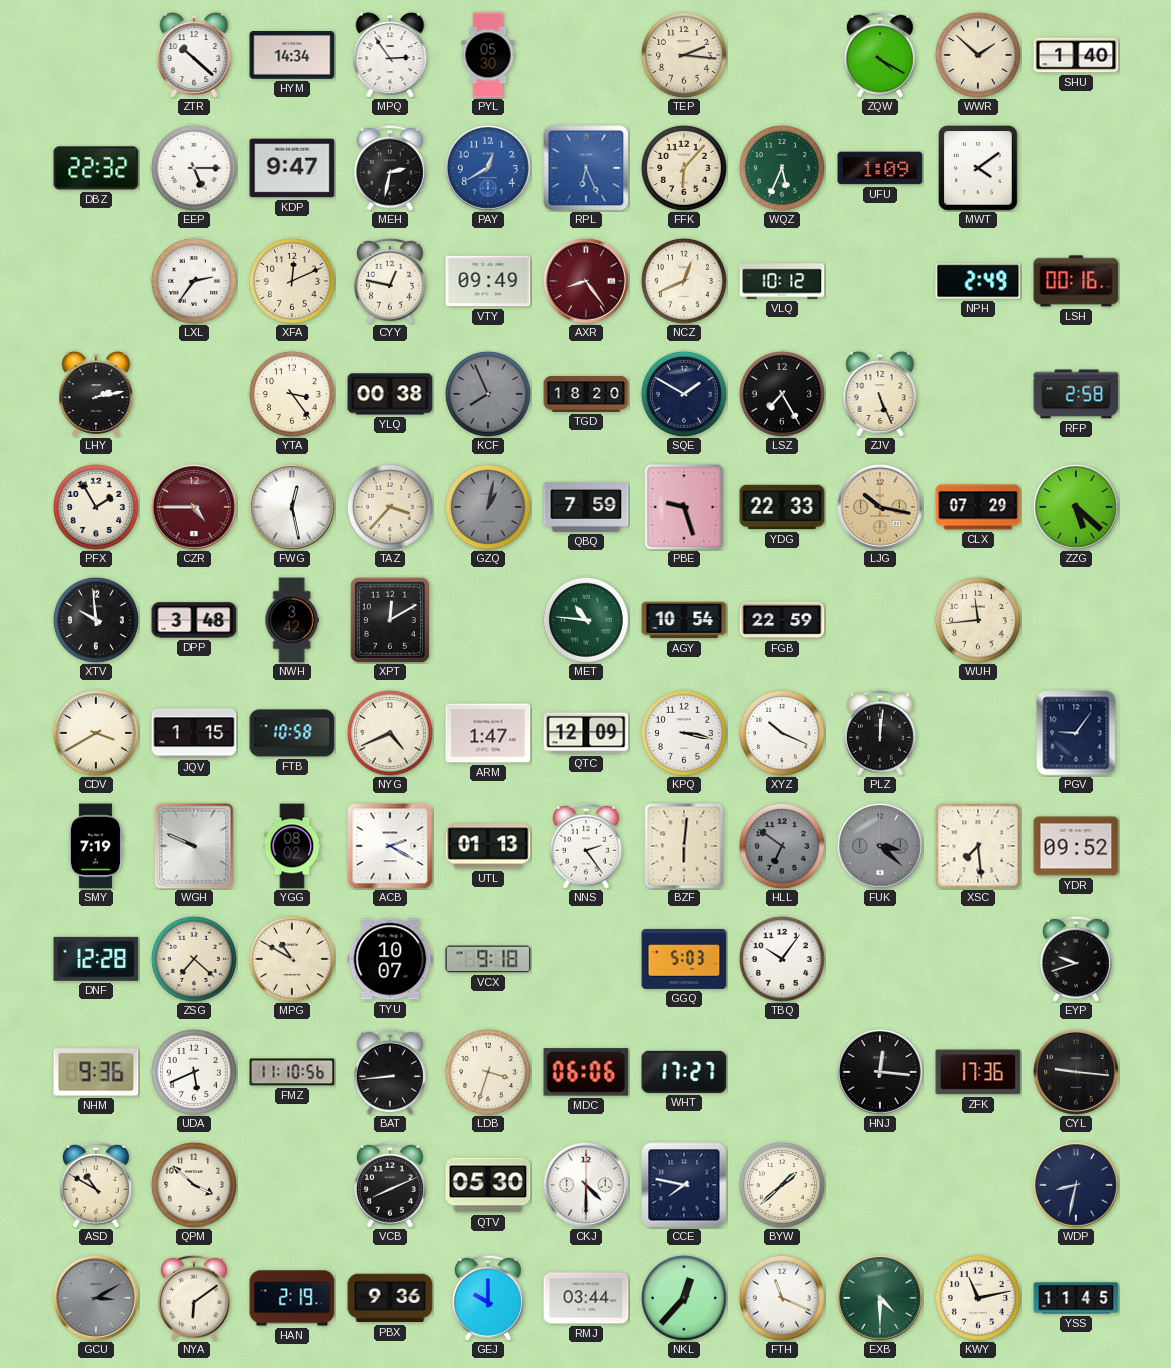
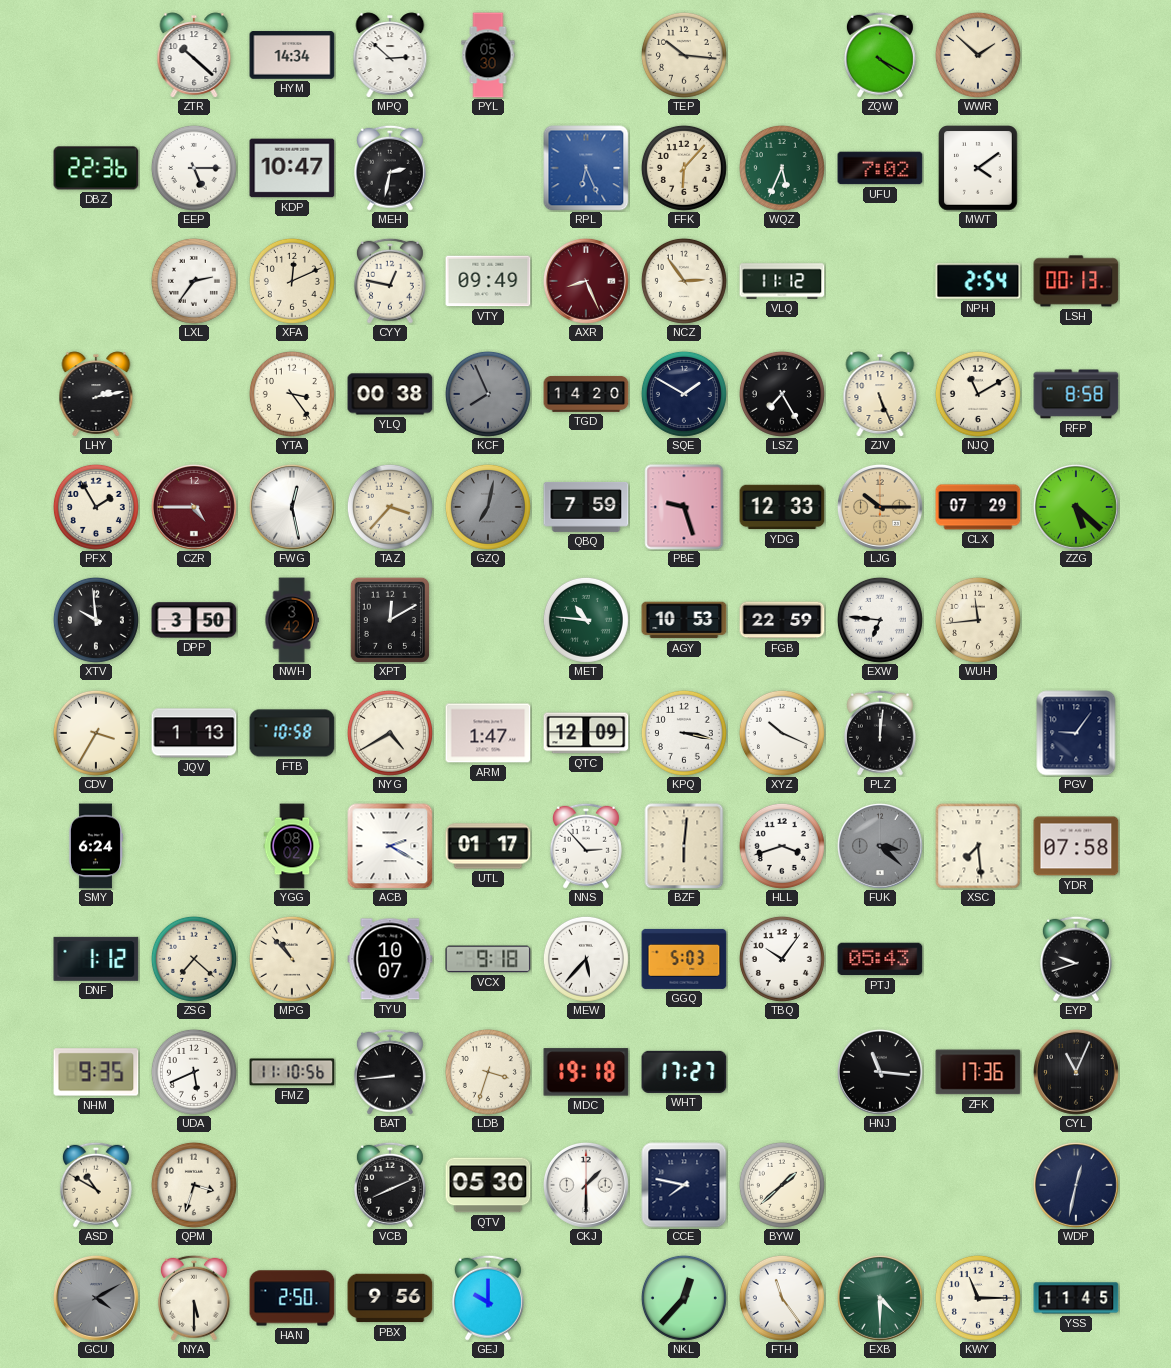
MPQ: 2:54 -> 2:52
TEP: 2:16 -> 10:16
SHU: 1:40 -> none
DBZ: 22:32 -> 22:36
KDP: 9:47 -> 10:47
PAY: 12:40 -> none
UFU: 1:09 -> 7:02
AXR: 8:24 -> 8:26
NCZ: 12:41 -> 2:54
VLQ: 10:12 -> 11:12
NPH: 2:49 -> 2:54
LSH: 00:16 -> 00:13
TGD: 18:20 -> 14:20
NJQ: none -> 11:10
RFP: 2:58 -> 8:58
GZQ: 1:02 -> 7:02
YDG: 22:33 -> 12:33
LJG: 10:17 -> 10:15
DPP: 3:48 -> 3:50
AGY: 10:54 -> 10:53
EXW: none -> 6:46
CDV: 3:40 -> 3:35
JQV: 1:15 -> 1:13
NYG: 4:41 -> 4:40
SMY: 7:19 -> 6:24
WGH: 9:49 -> none
UTL: 01:13 -> 01:17
NNS: 2:24 -> 2:53
HLL: 6:51 -> 3:42
HLL dial: grey -> white
YDR: 09:52 -> 07:58
DNF: 12:28 -> 1:12
MPG: 10:50 -> 10:53
MEW: none -> 5:37
PTJ: none -> 05:43
NHM: 9:36 -> 9:35
MDC: 06:06 -> 19:18
HNJ: 12:16 -> 11:16
CYL: 9:16 -> 11:04
QPM: 3:52 -> 3:33
CKJ: 4:30 -> 1:30
WDP: 8:32 -> 12:32
GCU: 3:10 -> 4:10
NYA: 6:09 -> 5:30
HAN: 2:19 -> 2:50
PBX: 9:36 -> 9:56
RMJ: 03:44 -> none
FTH: 11:19 -> 11:24
KWY: 11:13 -> 11:15
